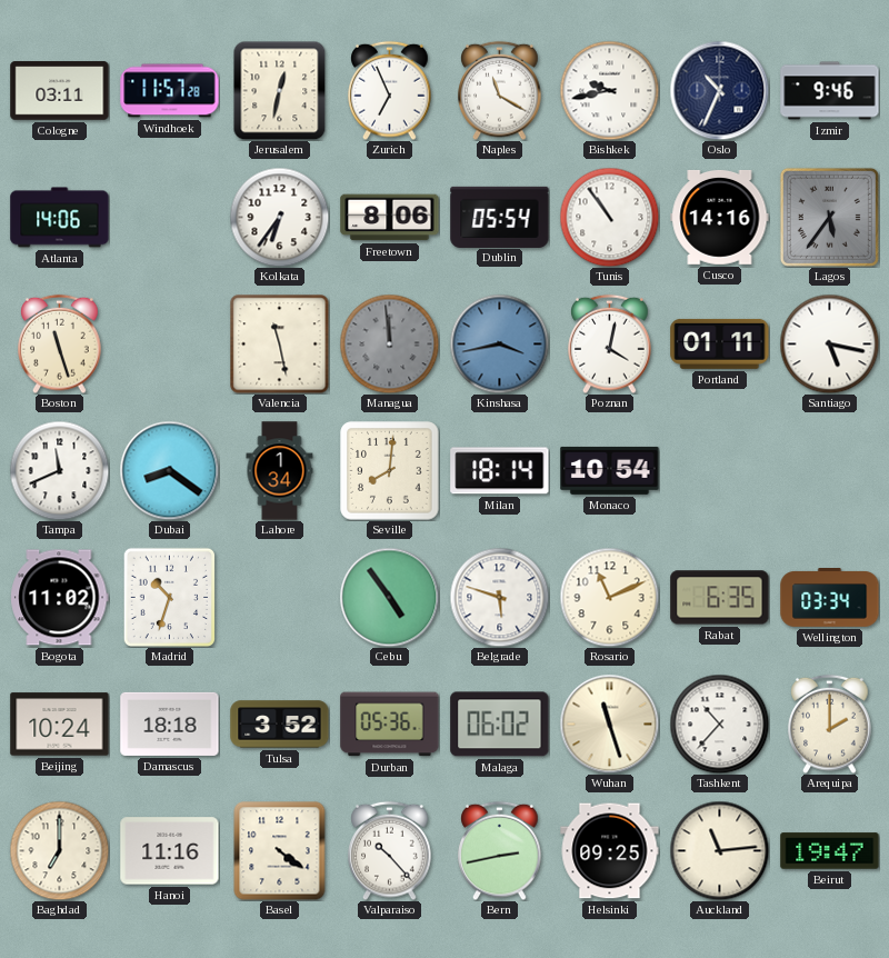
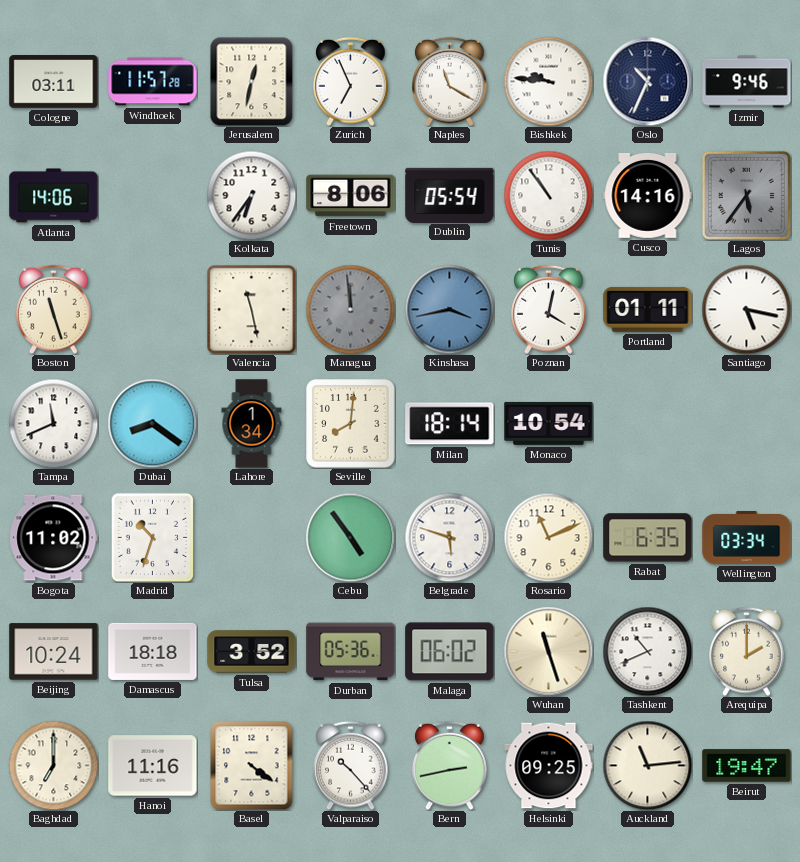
Bishkek: 9:43 -> 9:46
Tashkent: 10:37 -> 10:41
